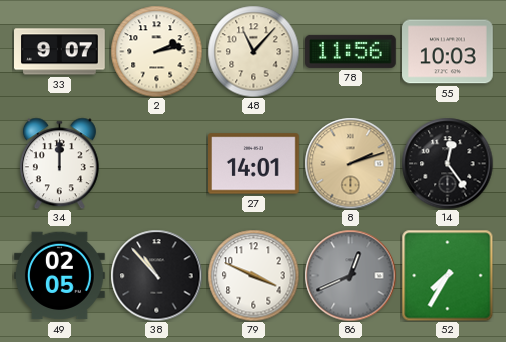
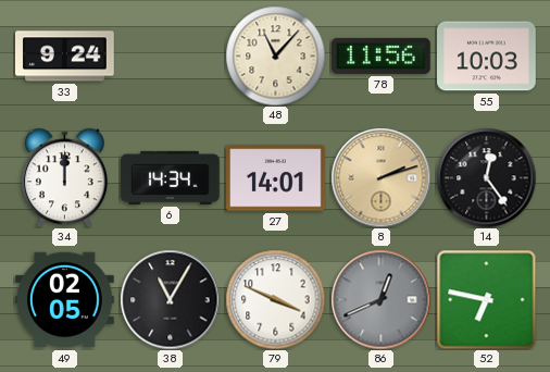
33: 9:07 -> 9:24
2: 2:13 -> none
6: none -> 14:34
38: 10:53 -> 11:05
52: 7:35 -> 6:47
